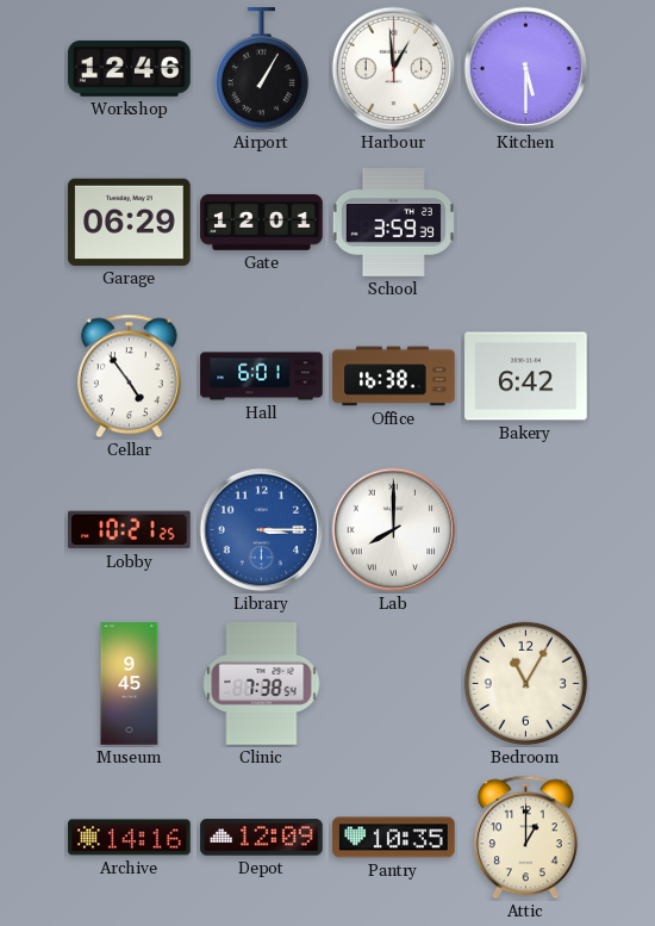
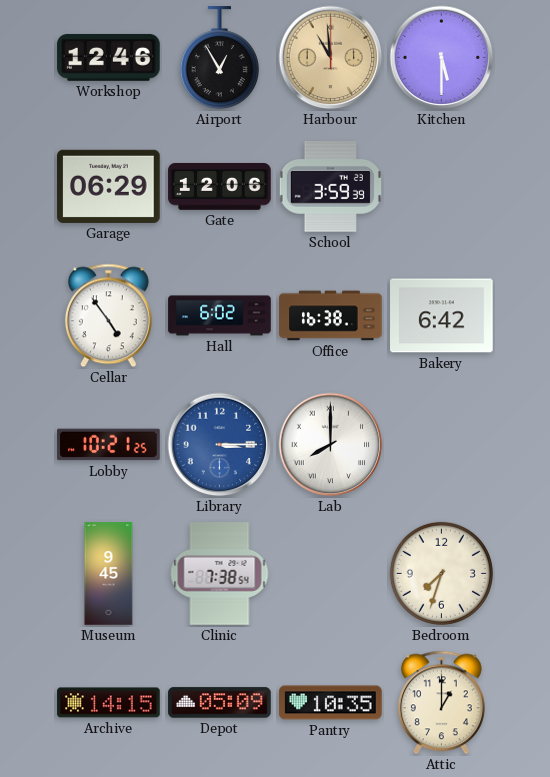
Airport: 1:05 -> 12:55
Harbour: 12:59 -> 10:59
Harbour dial: white -> champagne
Gate: 12:01 -> 12:06
Hall: 6:01 -> 6:02
Bedroom: 11:05 -> 7:33
Archive: 14:16 -> 14:15
Depot: 12:09 -> 05:09
